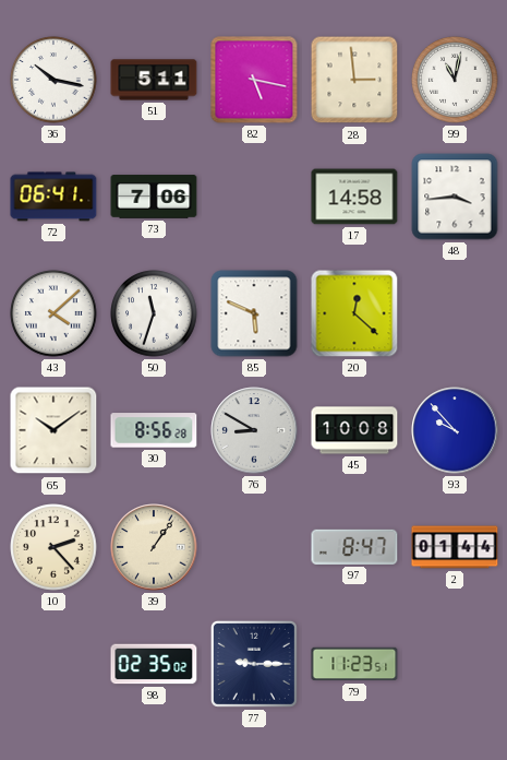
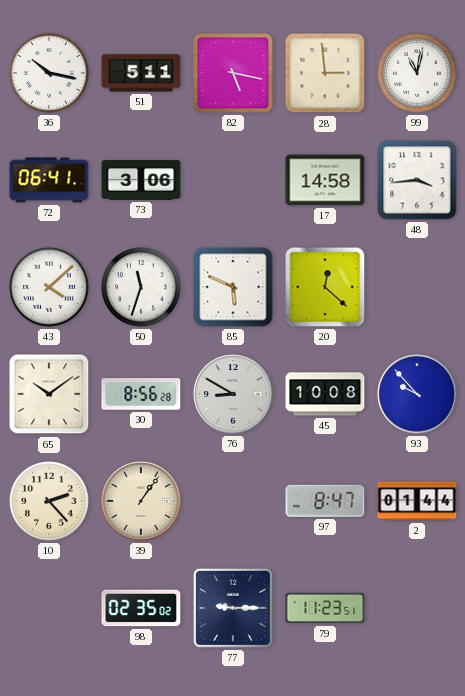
73: 7:06 -> 3:06
